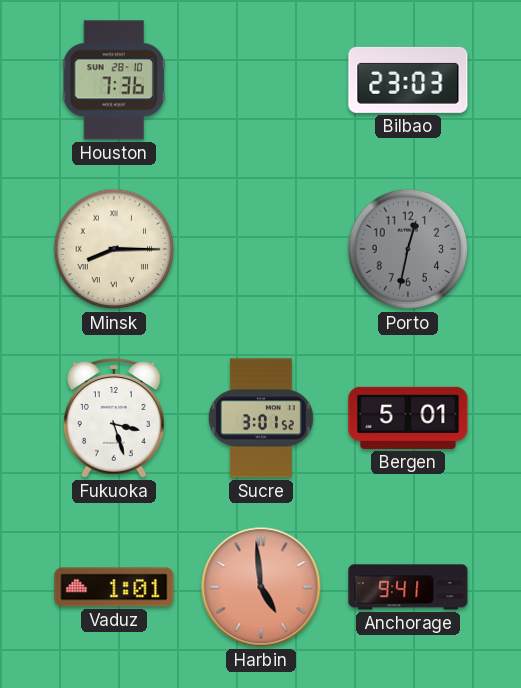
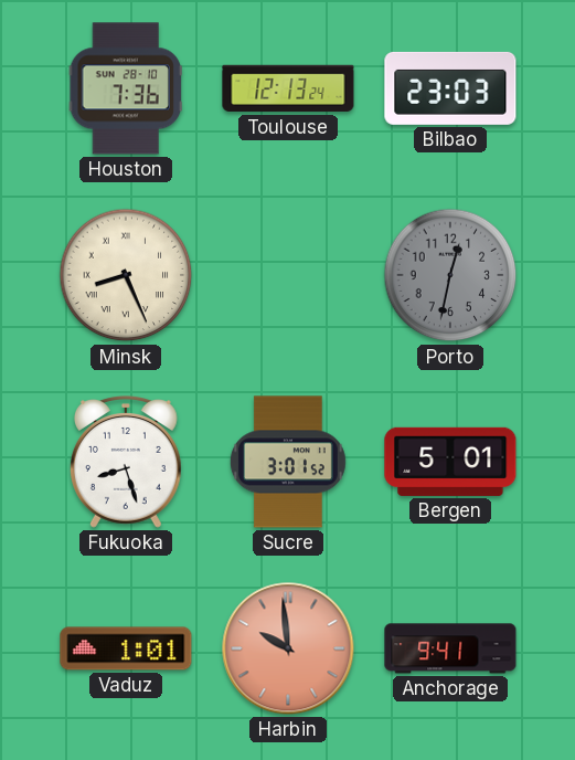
Toulouse: none -> 12:13
Minsk: 8:15 -> 8:26
Fukuoka: 3:27 -> 8:27
Harbin: 4:59 -> 9:59
